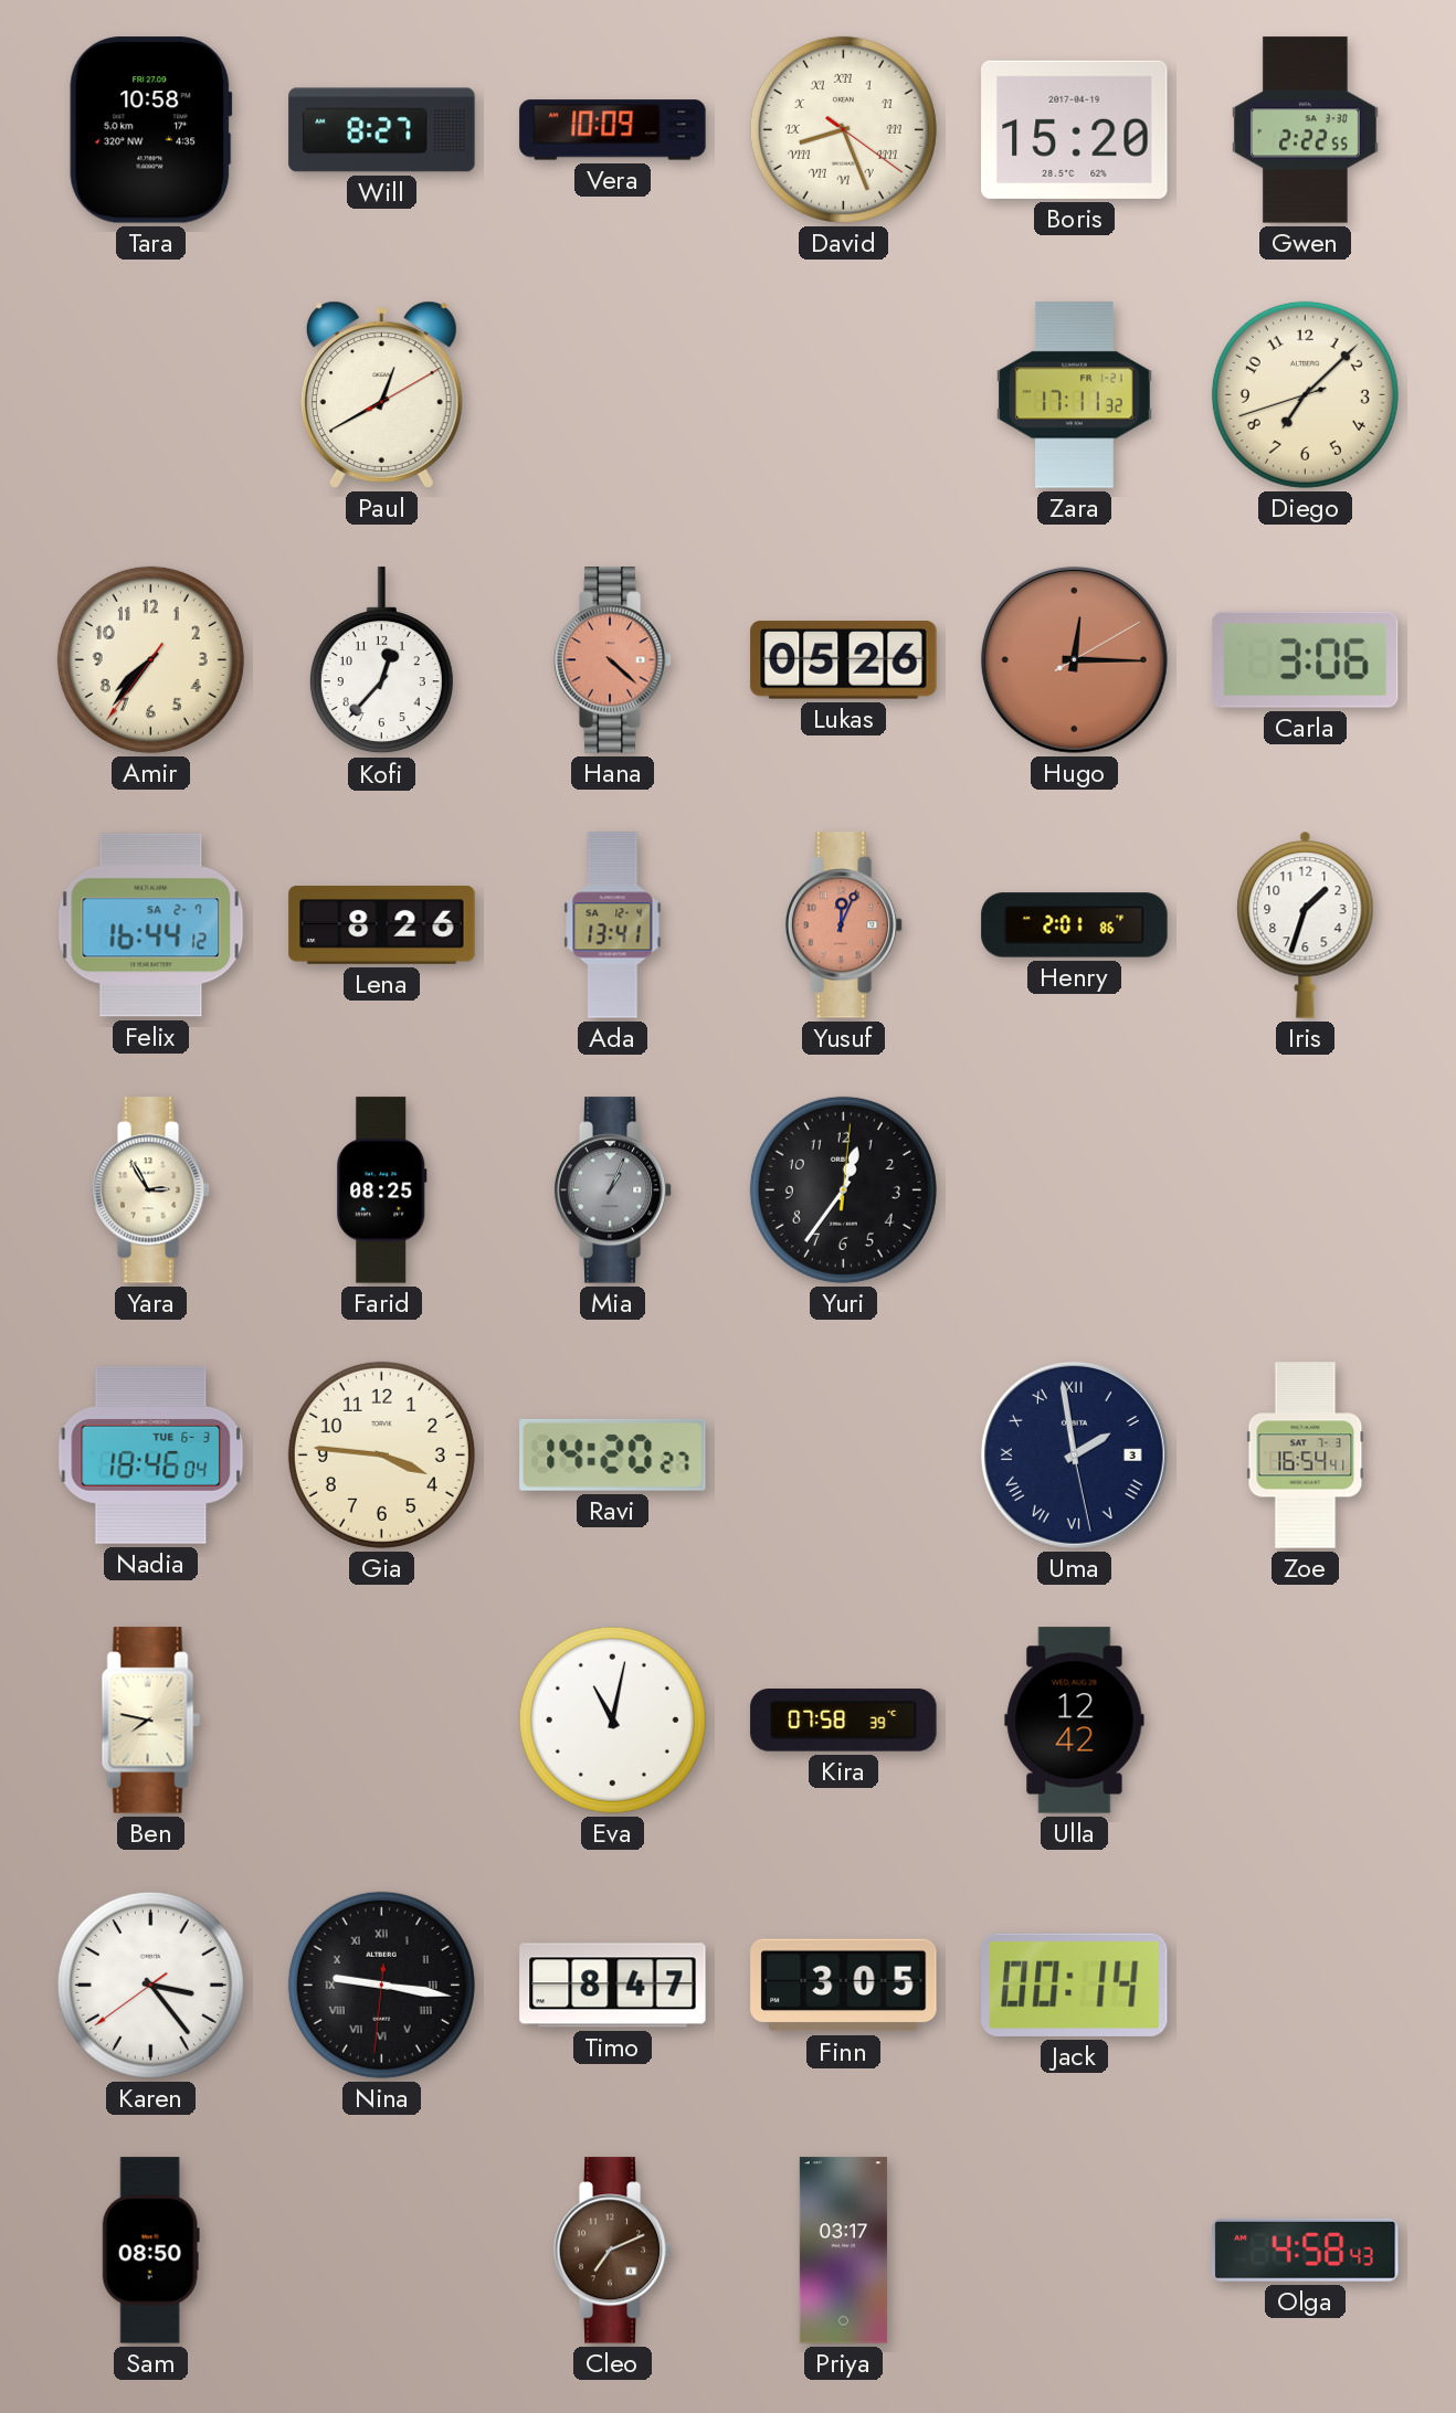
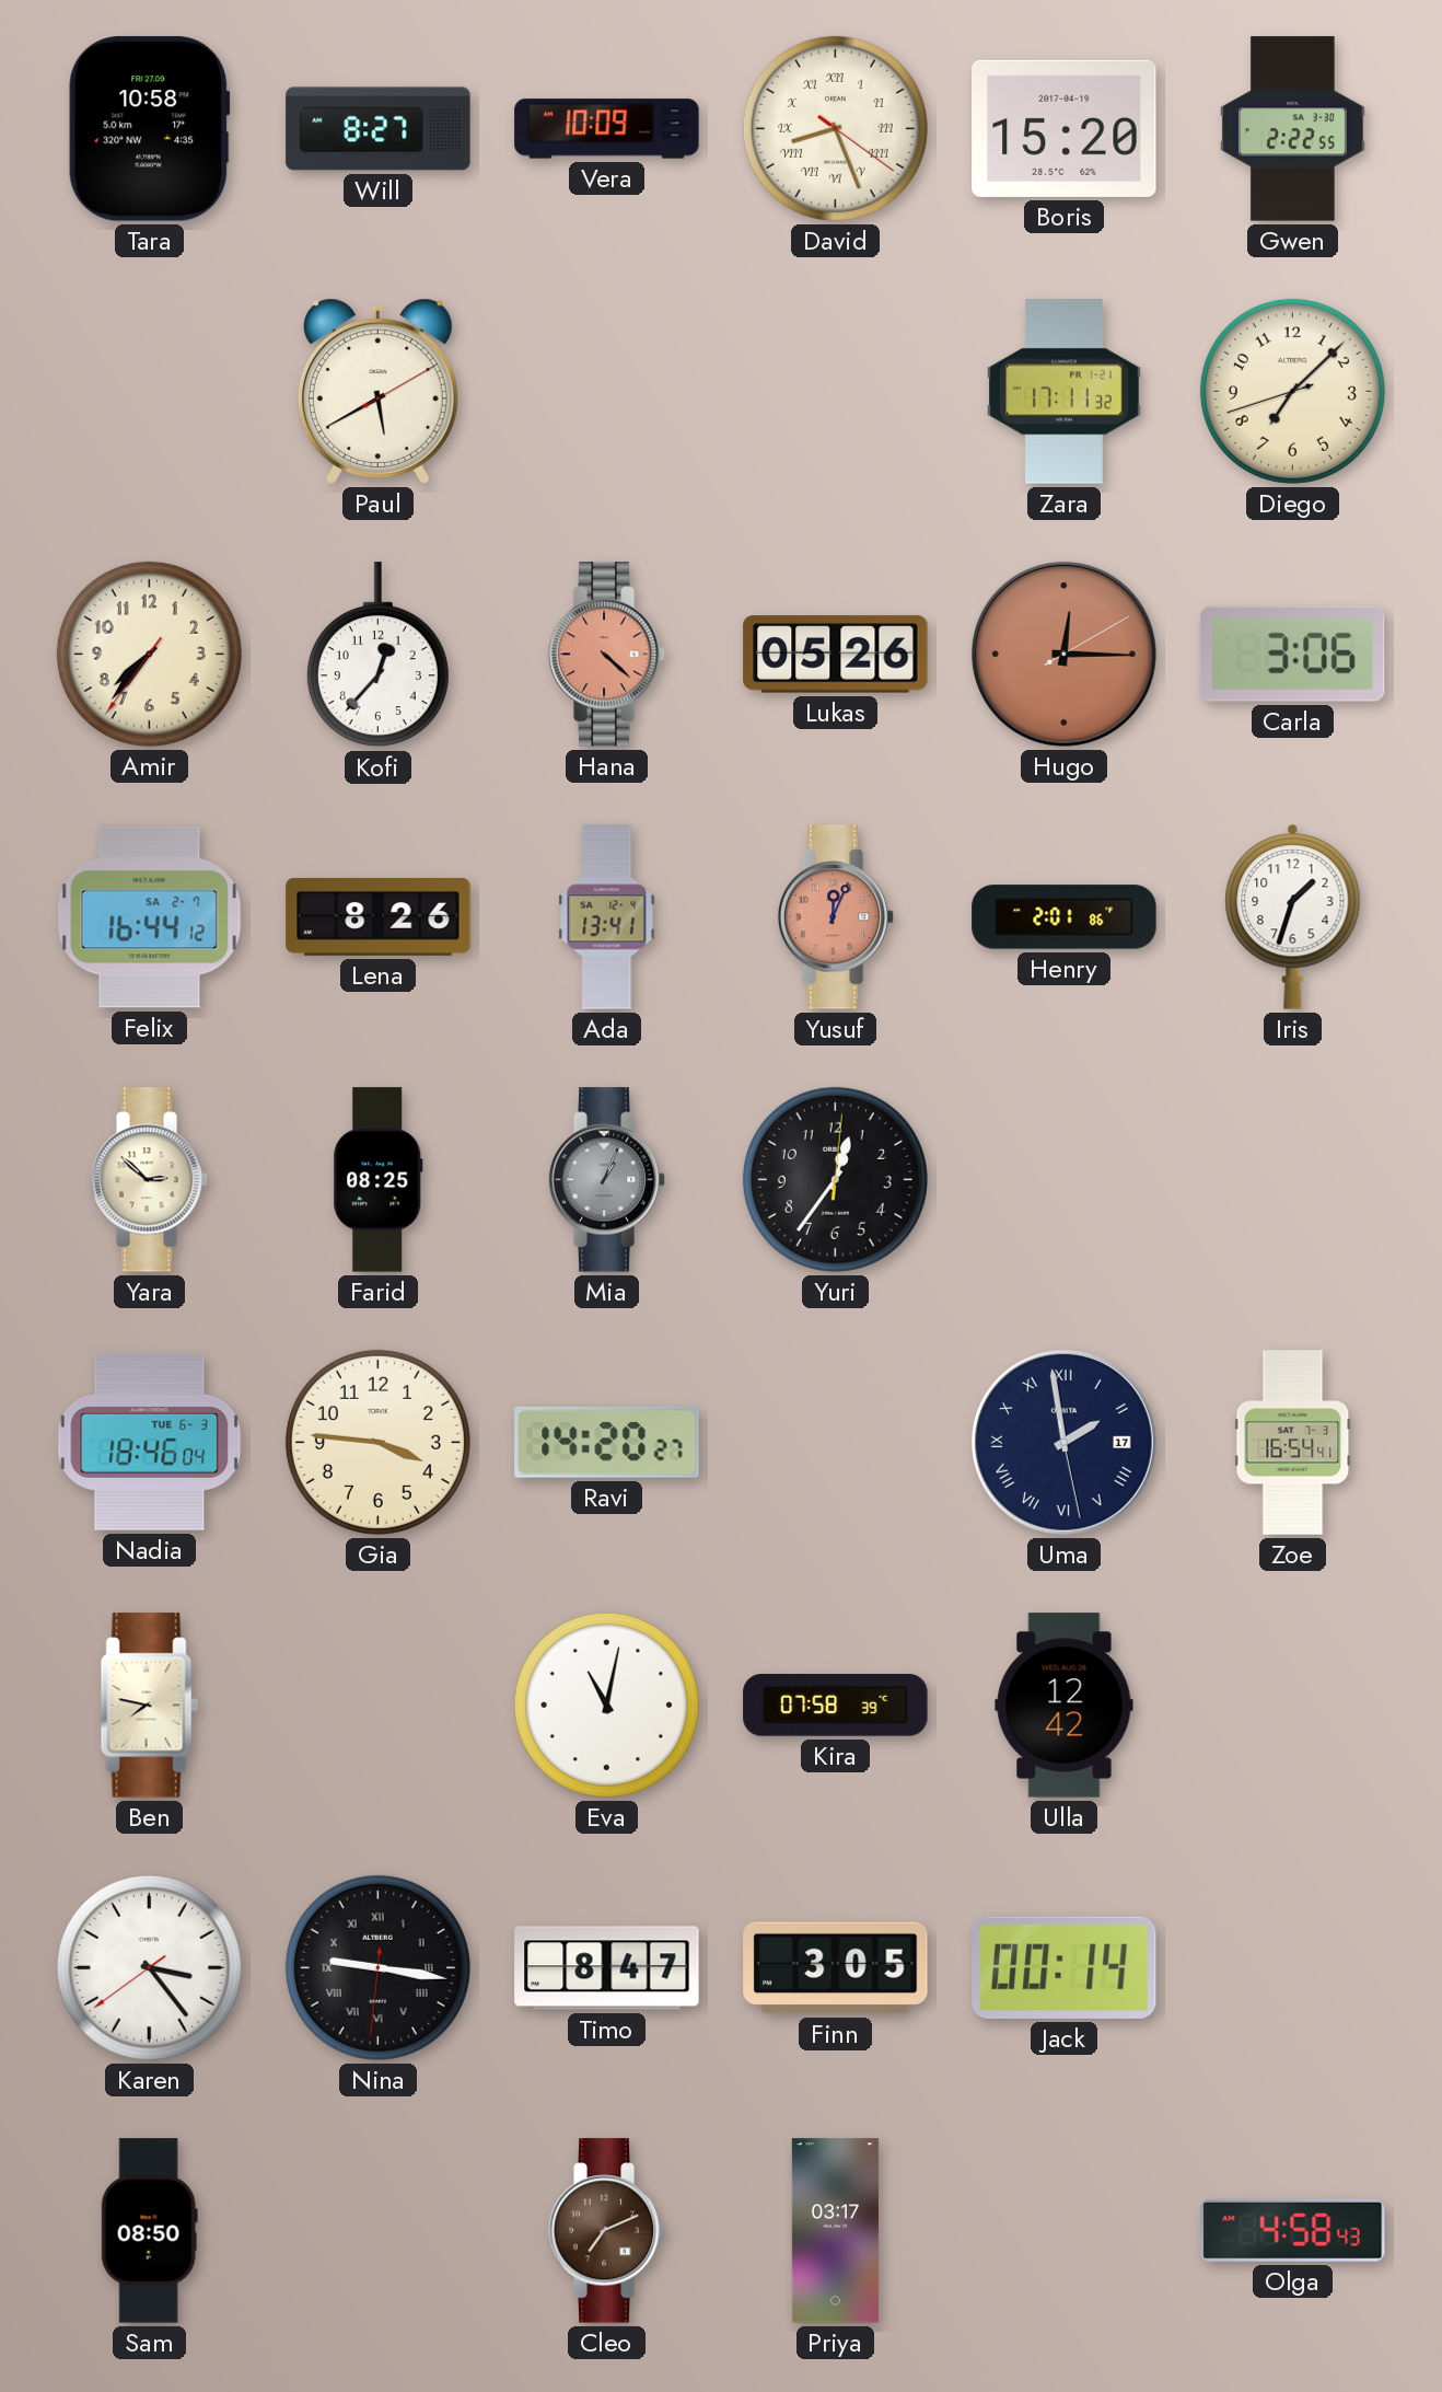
Paul: 12:40 -> 5:40
Yara: 2:55 -> 2:52
Uma date: 3 -> 17
